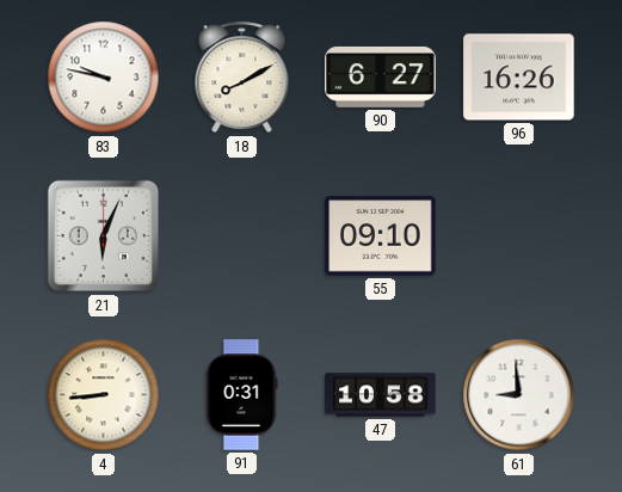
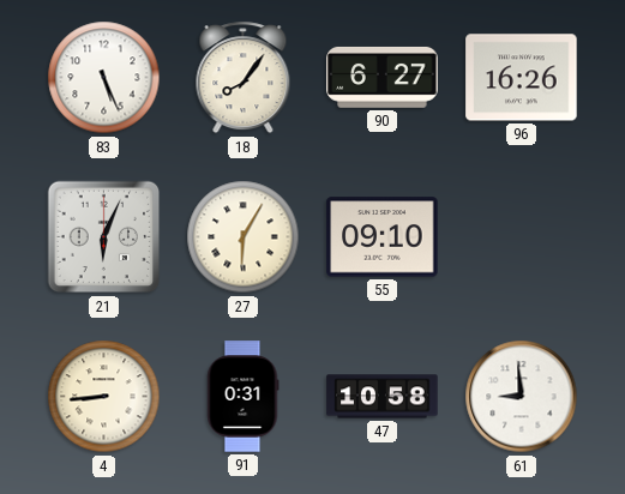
83: 9:47 -> 5:26
18: 8:10 -> 8:06
27: none -> 6:05
